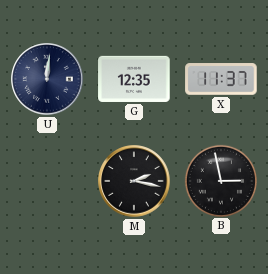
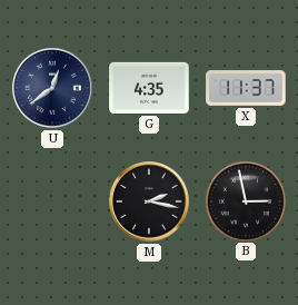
U: 12:01 -> 12:39
G: 12:35 -> 4:35
